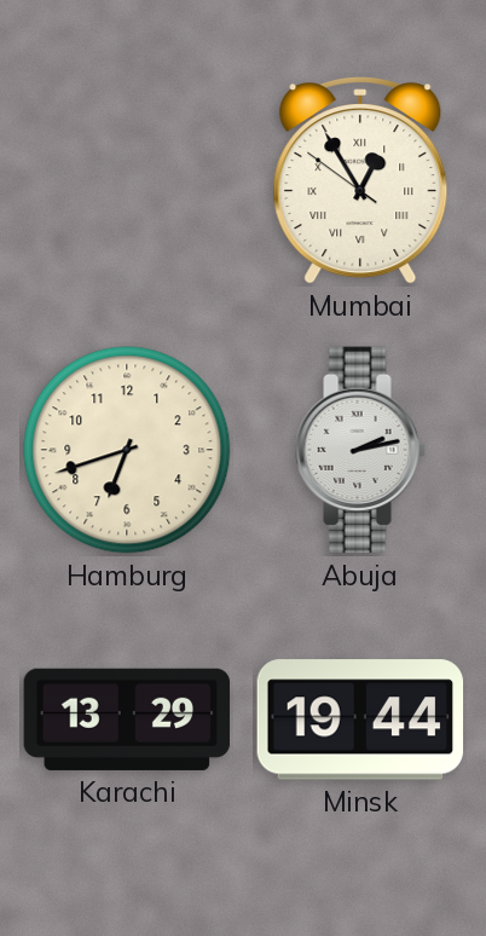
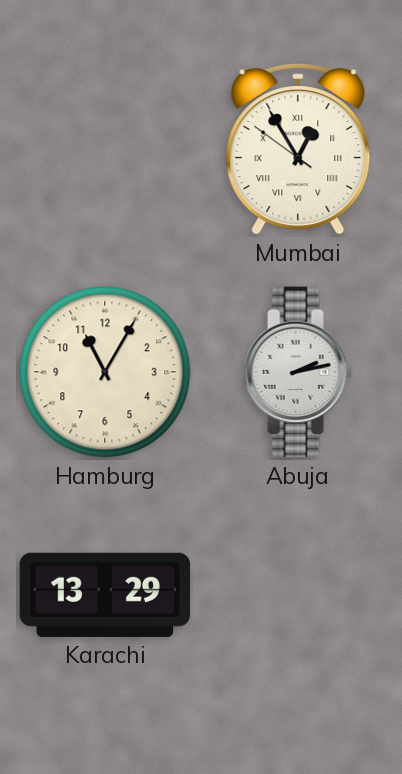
Hamburg: 6:42 -> 11:05
Minsk: 19:44 -> none
